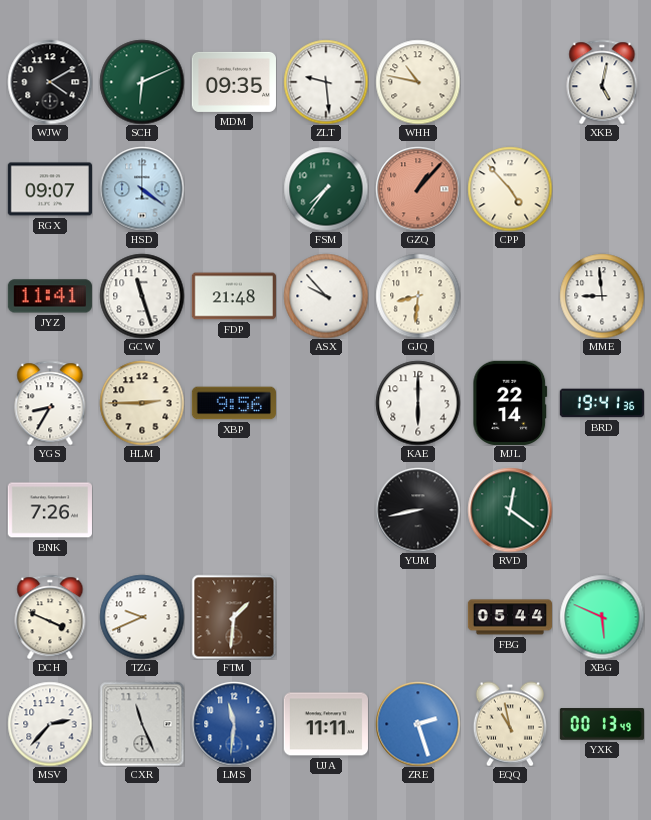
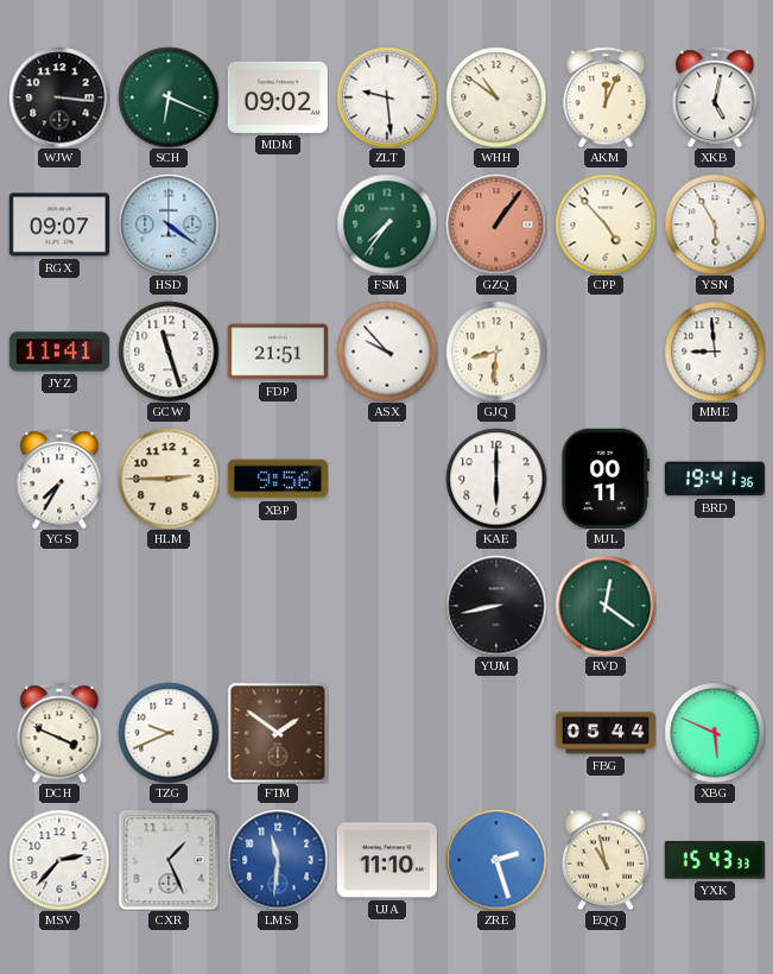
WJW: 4:10 -> 3:16
SCH: 6:11 -> 6:19
MDM: 09:35 -> 09:02
WHH: 10:47 -> 10:51
AKM: none -> 12:04
GZQ: 1:07 -> 1:06
YSN: none -> 5:55
FDP: 21:48 -> 21:51
YGS: 8:35 -> 7:35
MJL: 22:14 -> 00:11
BNK: 7:26 -> none
FTM: 1:31 -> 1:51
CXR: 11:26 -> 1:26
UJA: 11:11 -> 11:10
YXK: 00:13 -> 15:43
